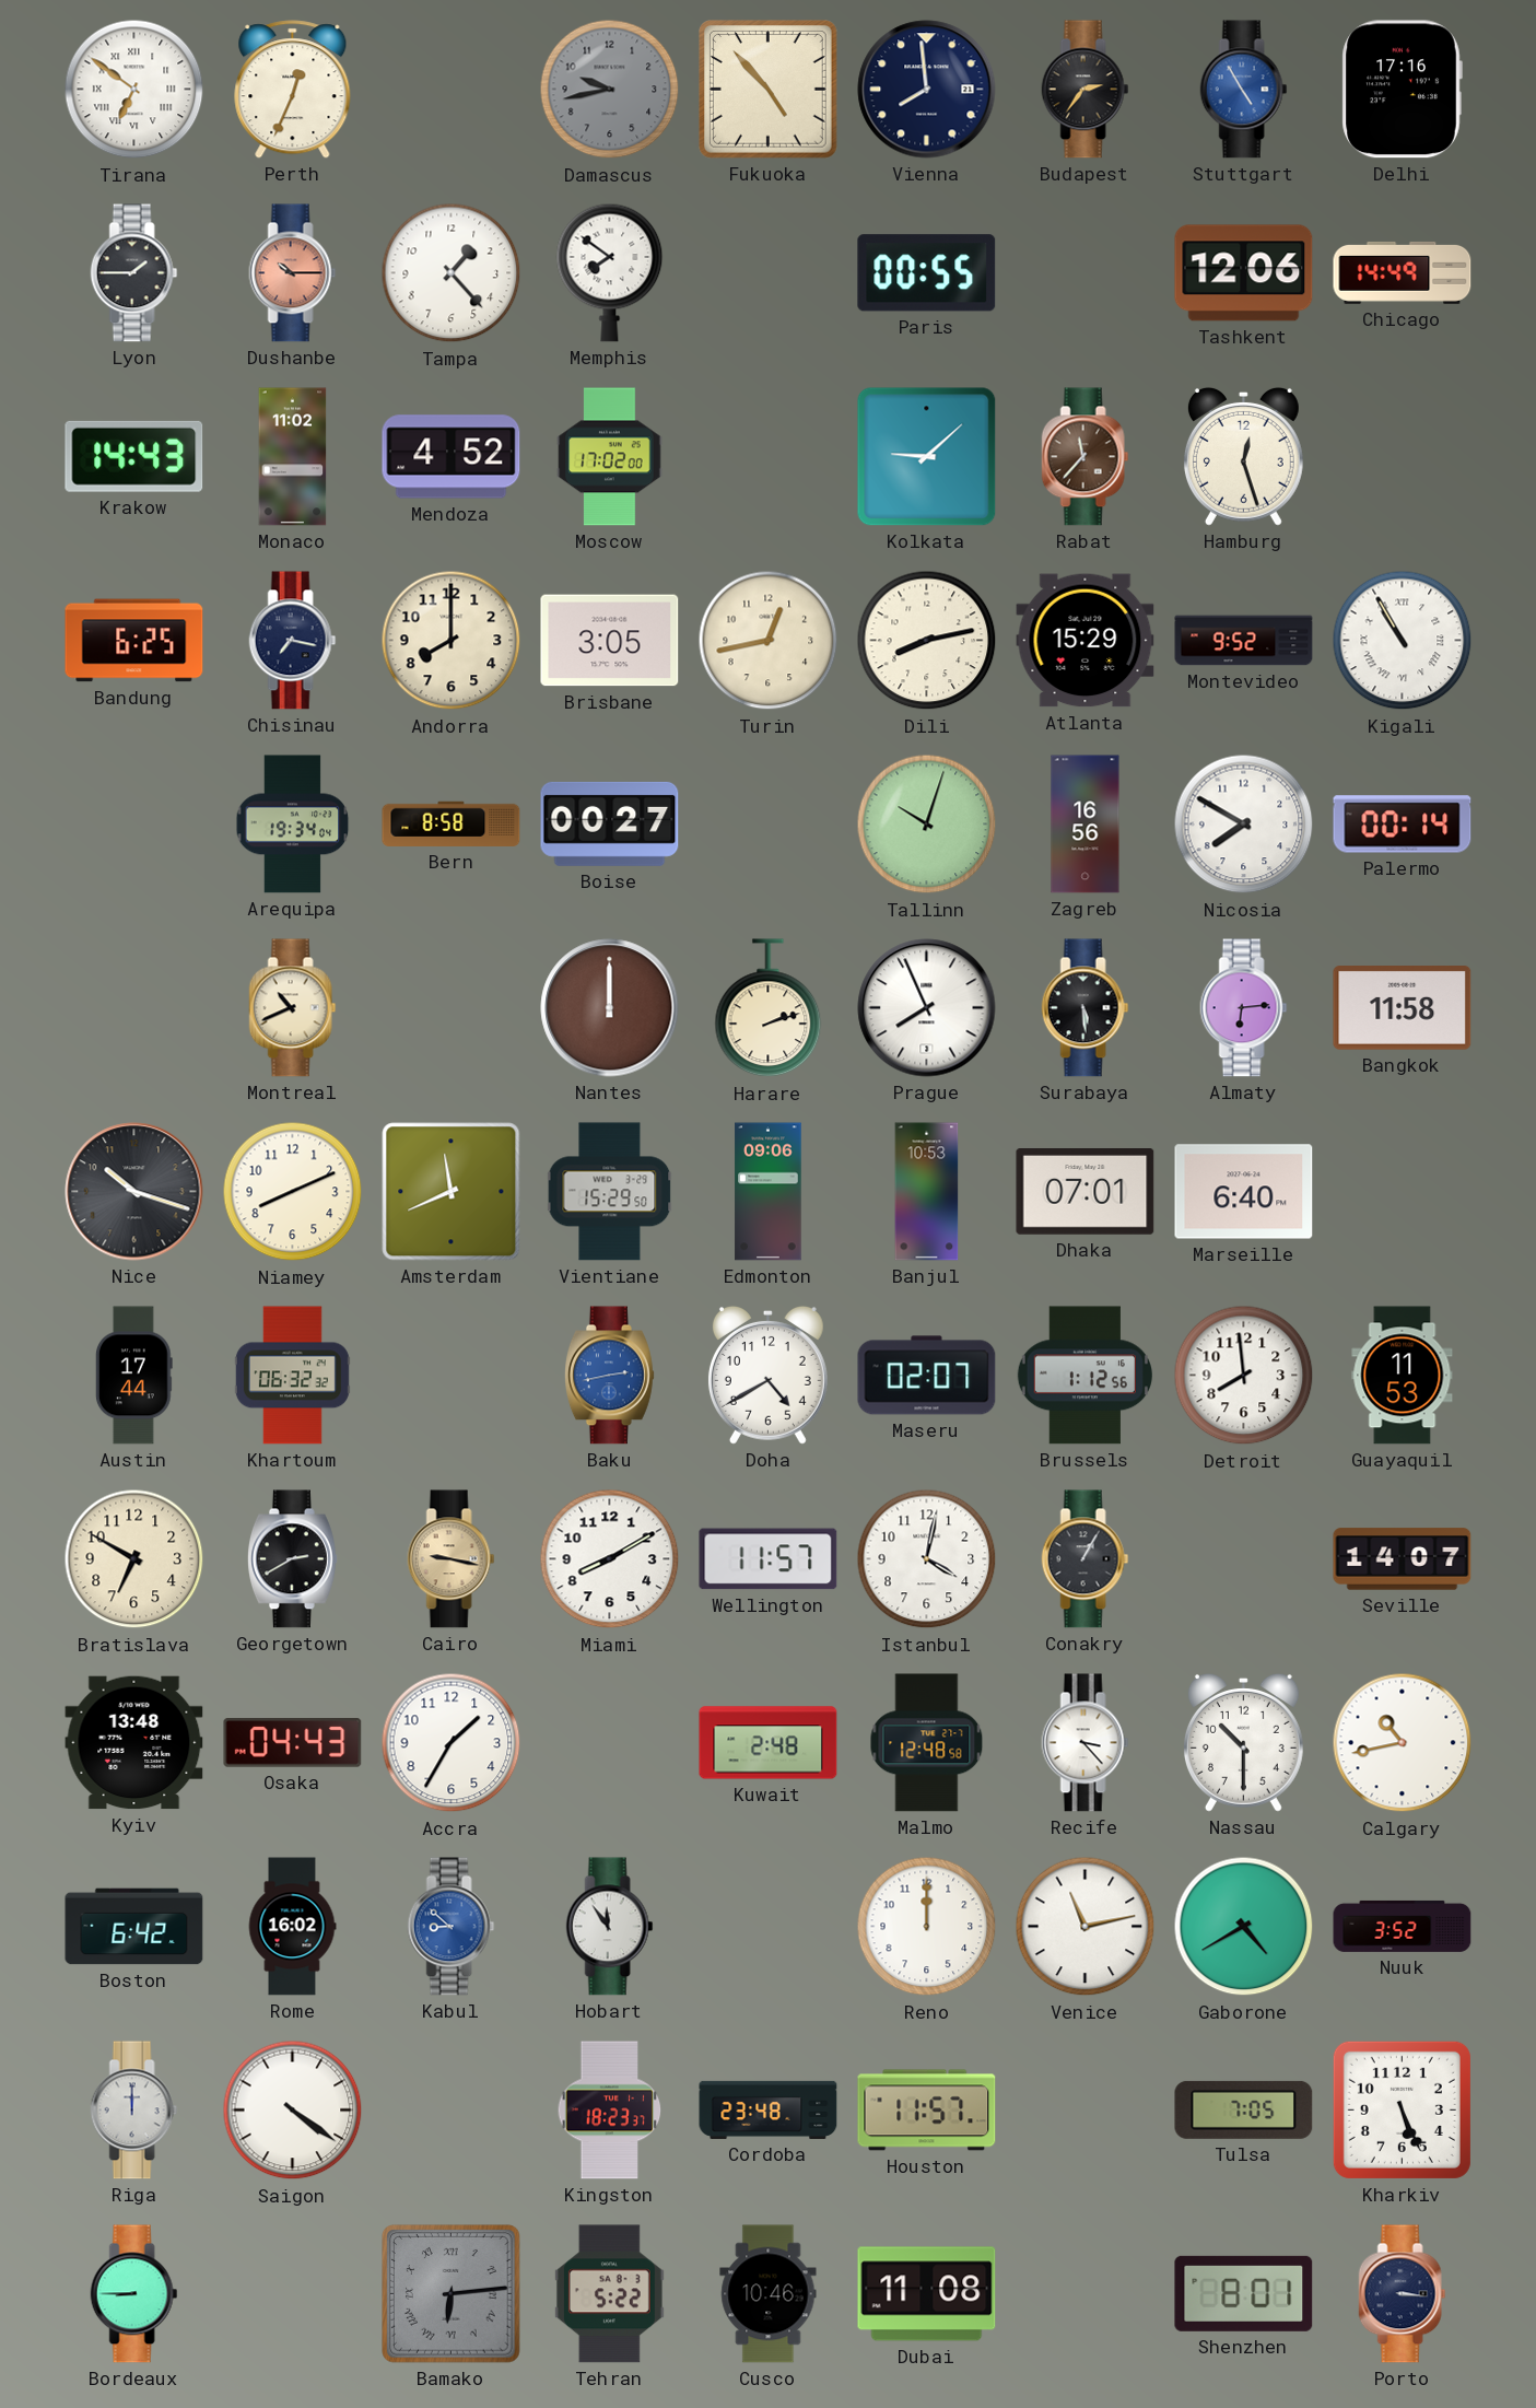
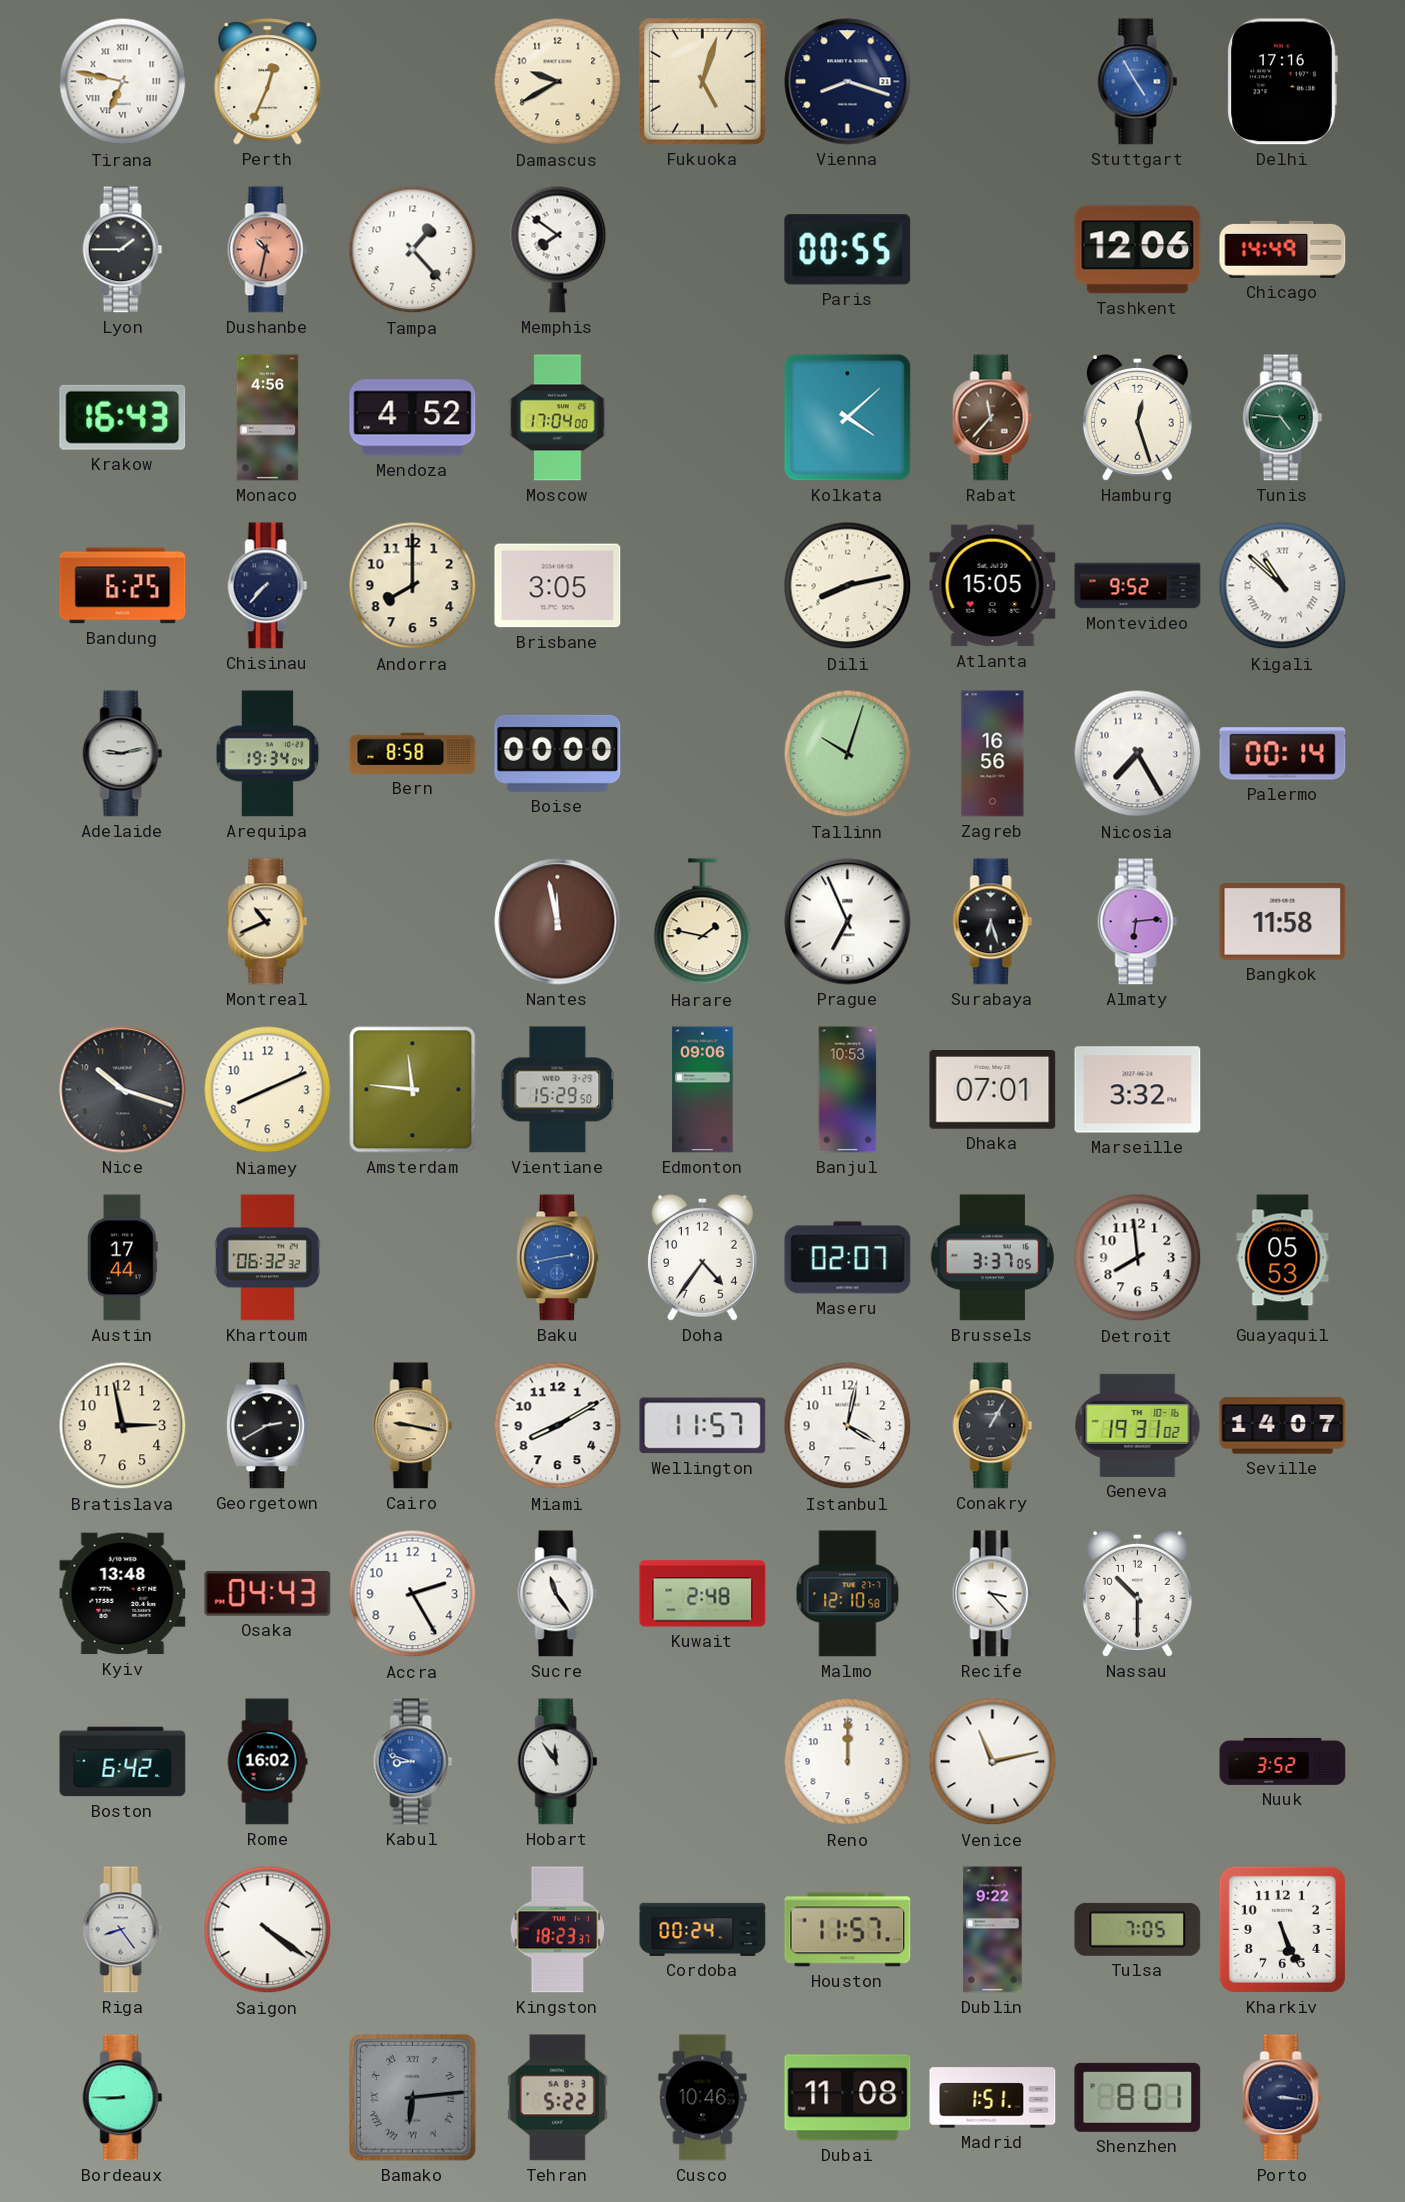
Tirana: 6:51 -> 6:47
Damascus: 9:43 -> 9:40
Damascus dial: grey -> cream
Fukuoka: 4:53 -> 5:03
Vienna: 7:59 -> 8:18
Budapest: 2:36 -> none
Dushanbe: 10:15 -> 10:32
Krakow: 14:43 -> 16:43
Monaco: 11:02 -> 4:56
Moscow: 17:02 -> 17:04
Kolkata: 9:08 -> 4:08
Tunis: none -> 4:46
Chisinau: 7:17 -> 7:37
Turin: 12:43 -> none
Atlanta: 15:29 -> 15:05
Kigali: 10:55 -> 10:52
Adelaide: none -> 9:13
Boise: 00:27 -> 00:00
Nicosia: 7:50 -> 7:25
Nantes: 12:00 -> 11:58
Harare: 2:12 -> 1:47
Prague: 7:56 -> 6:56
Surabaya: 5:29 -> 6:27
Amsterdam: 11:41 -> 11:46
Marseille: 6:40 -> 3:32
Doha: 4:40 -> 4:36
Brussels: 1:12 -> 3:37
Guayaquil: 11:53 -> 05:53
Bratislava: 6:50 -> 2:58
Geneva: none -> 19:31
Accra: 1:35 -> 2:25
Sucre: none -> 11:24
Malmo: 12:48 -> 12:10
Calgary: 10:43 -> none
Kabul: 8:52 -> 8:48
Gaborone: 4:40 -> none
Riga: 12:00 -> 8:24
Cordoba: 23:48 -> 00:24
Dublin: none -> 9:22
Madrid: none -> 1:51
